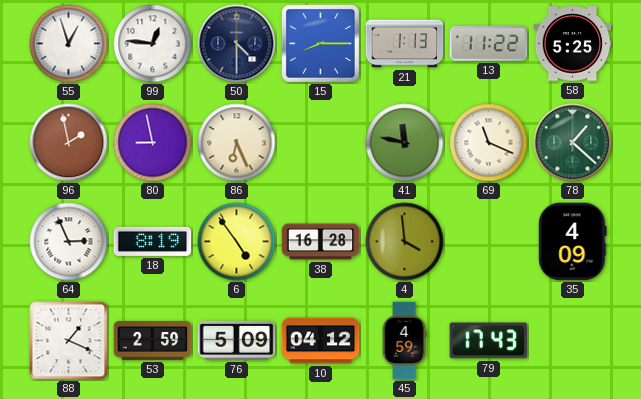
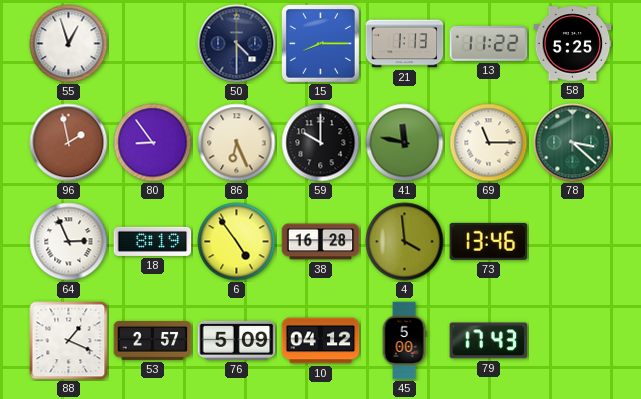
99: 12:46 -> none
80: 8:58 -> 8:54
59: none -> 10:00
69: 11:19 -> 11:15
78: 1:22 -> 3:22
73: none -> 13:46
35: 4:09 -> none
53: 2:59 -> 2:57
45: 4:59 -> 5:00
